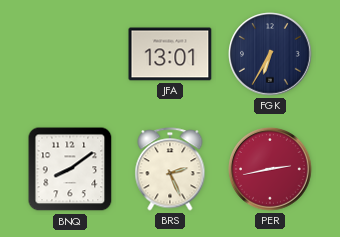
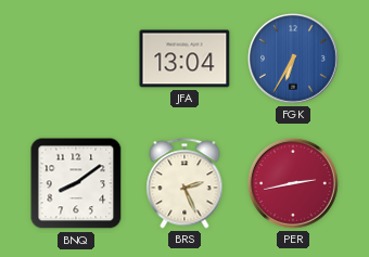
JFA: 13:01 -> 13:04
FGK dial: navy -> blue
